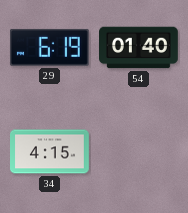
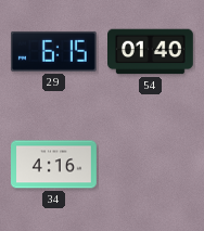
29: 6:19 -> 6:15
34: 4:15 -> 4:16
